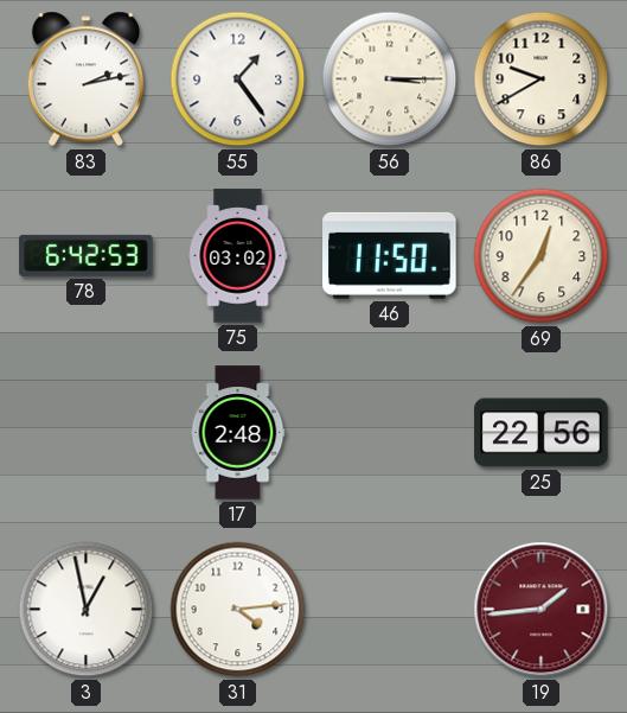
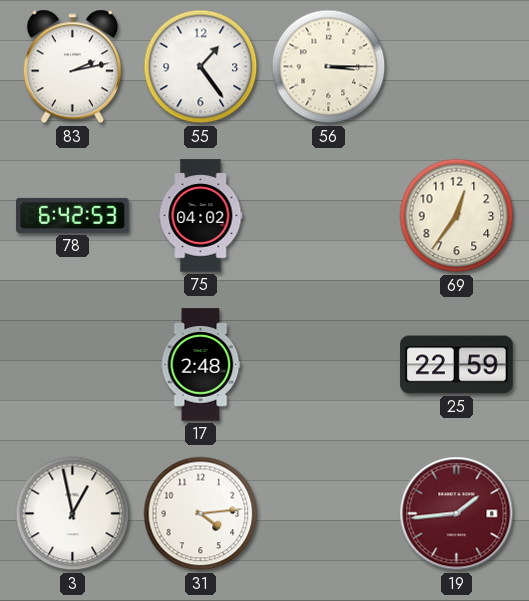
86: 9:40 -> none
75: 03:02 -> 04:02
46: 11:50 -> none
25: 22:56 -> 22:59
